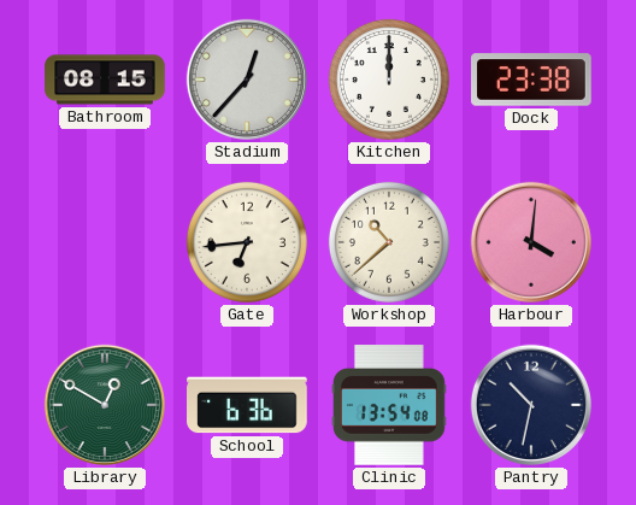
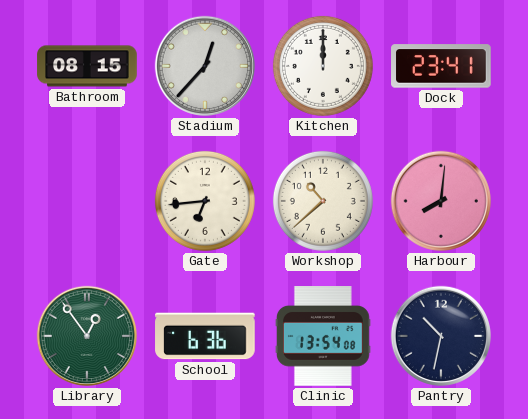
Dock: 23:38 -> 23:41
Harbour: 4:01 -> 8:01
Library: 12:50 -> 12:54
